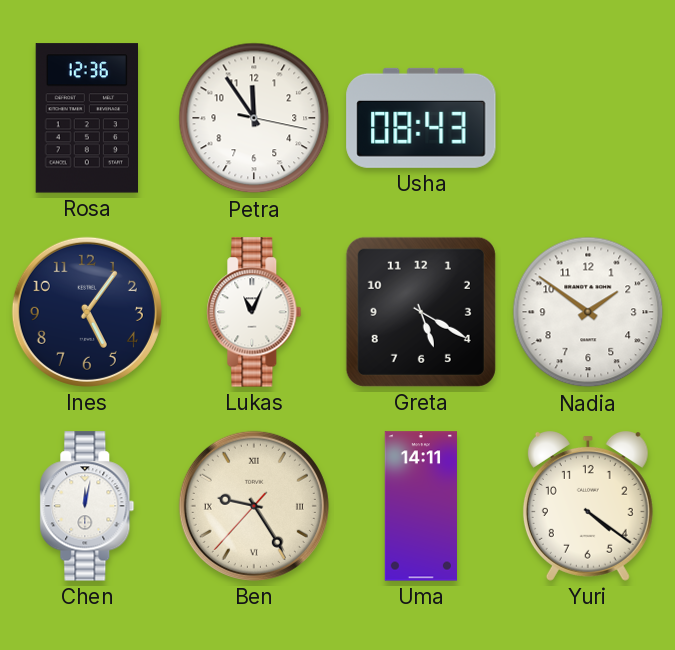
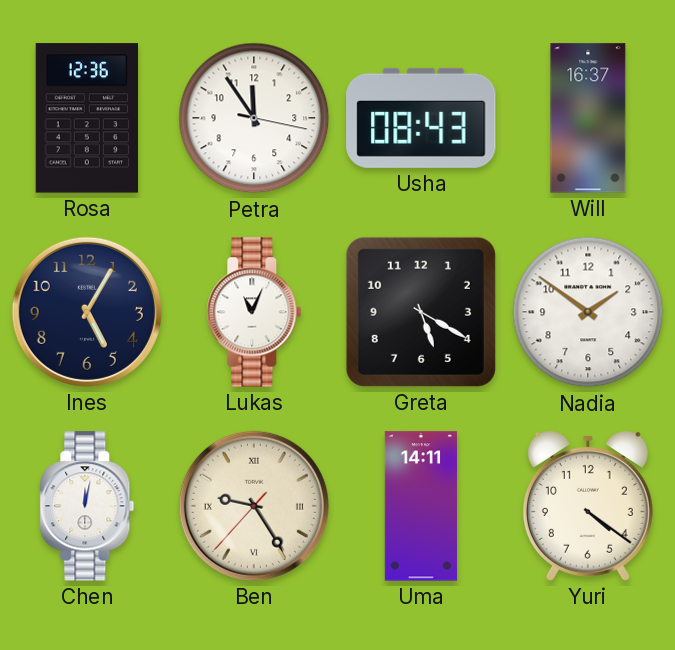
Will: none -> 16:37
Ines: 5:06 -> 5:05
